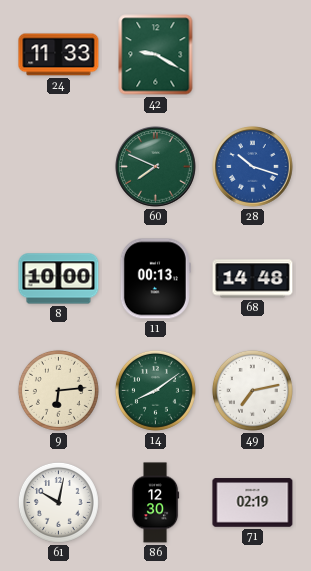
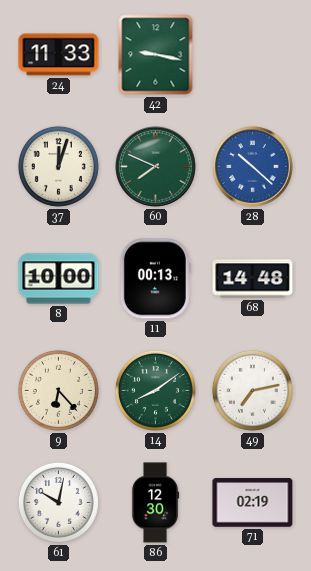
42: 9:20 -> 9:17
37: none -> 12:03
28: 10:18 -> 10:22
9: 6:14 -> 6:23
